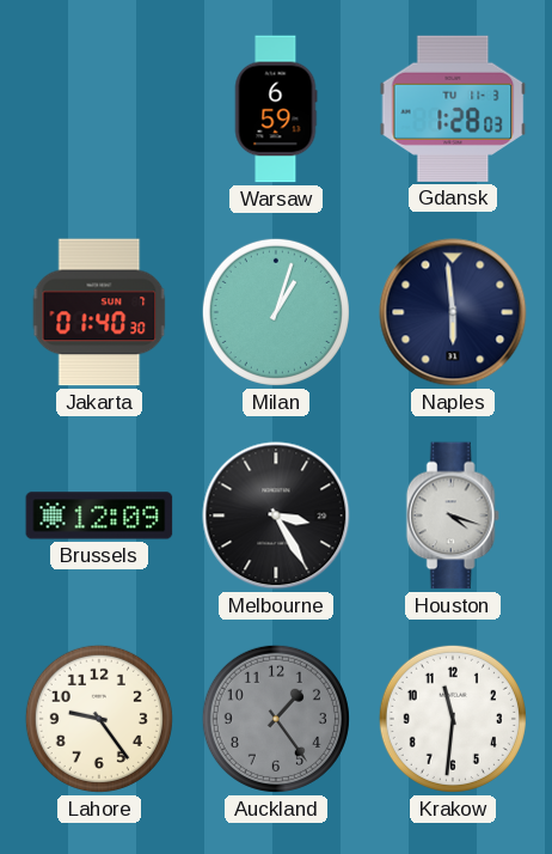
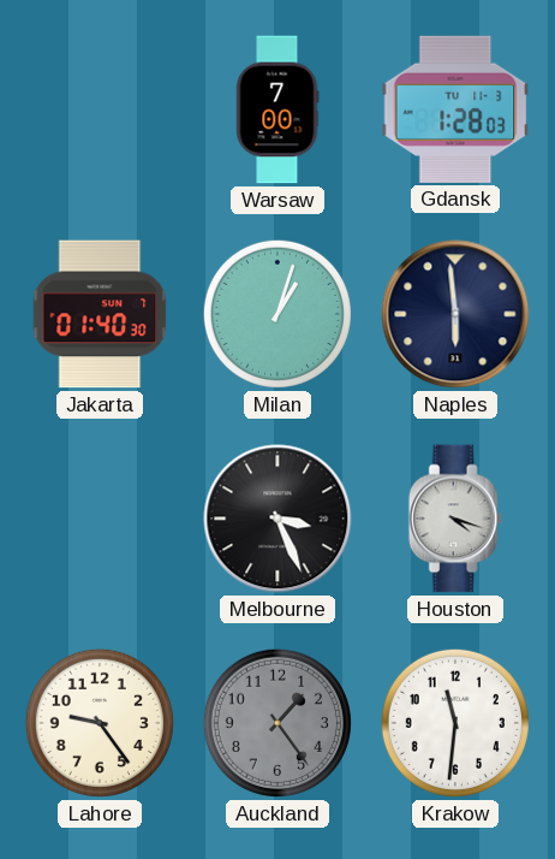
Warsaw: 6:59 -> 7:00
Brussels: 12:09 -> none
Melbourne: 3:25 -> 3:26
